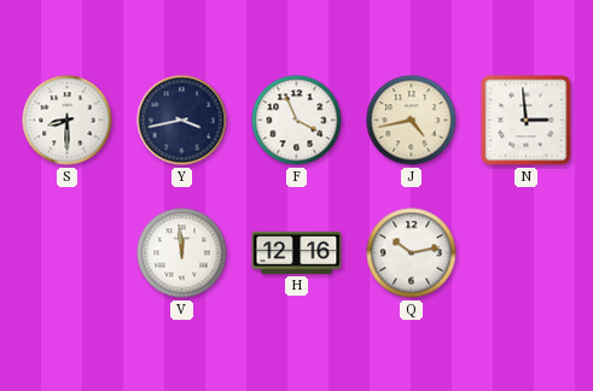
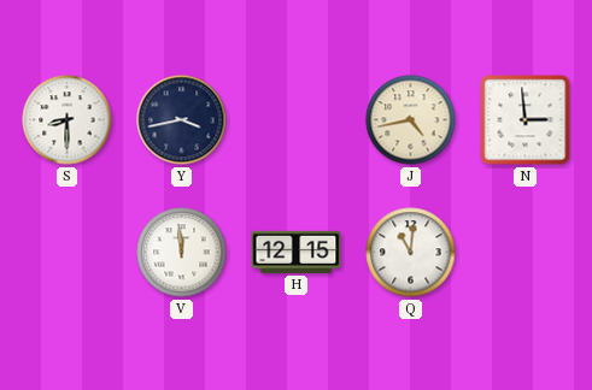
F: 3:56 -> none
H: 12:16 -> 12:15
Q: 10:13 -> 11:01
